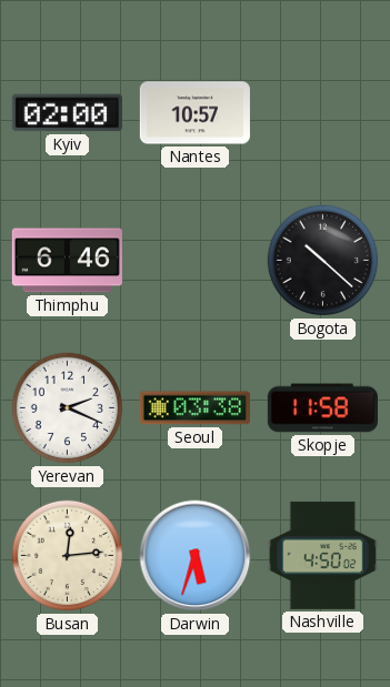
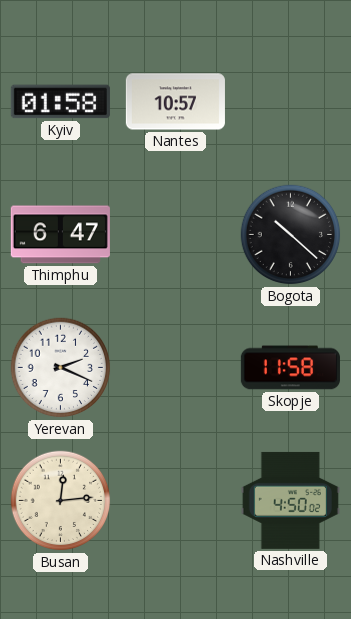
Kyiv: 02:00 -> 01:58
Thimphu: 6:46 -> 6:47
Seoul: 03:38 -> none
Darwin: 5:33 -> none
